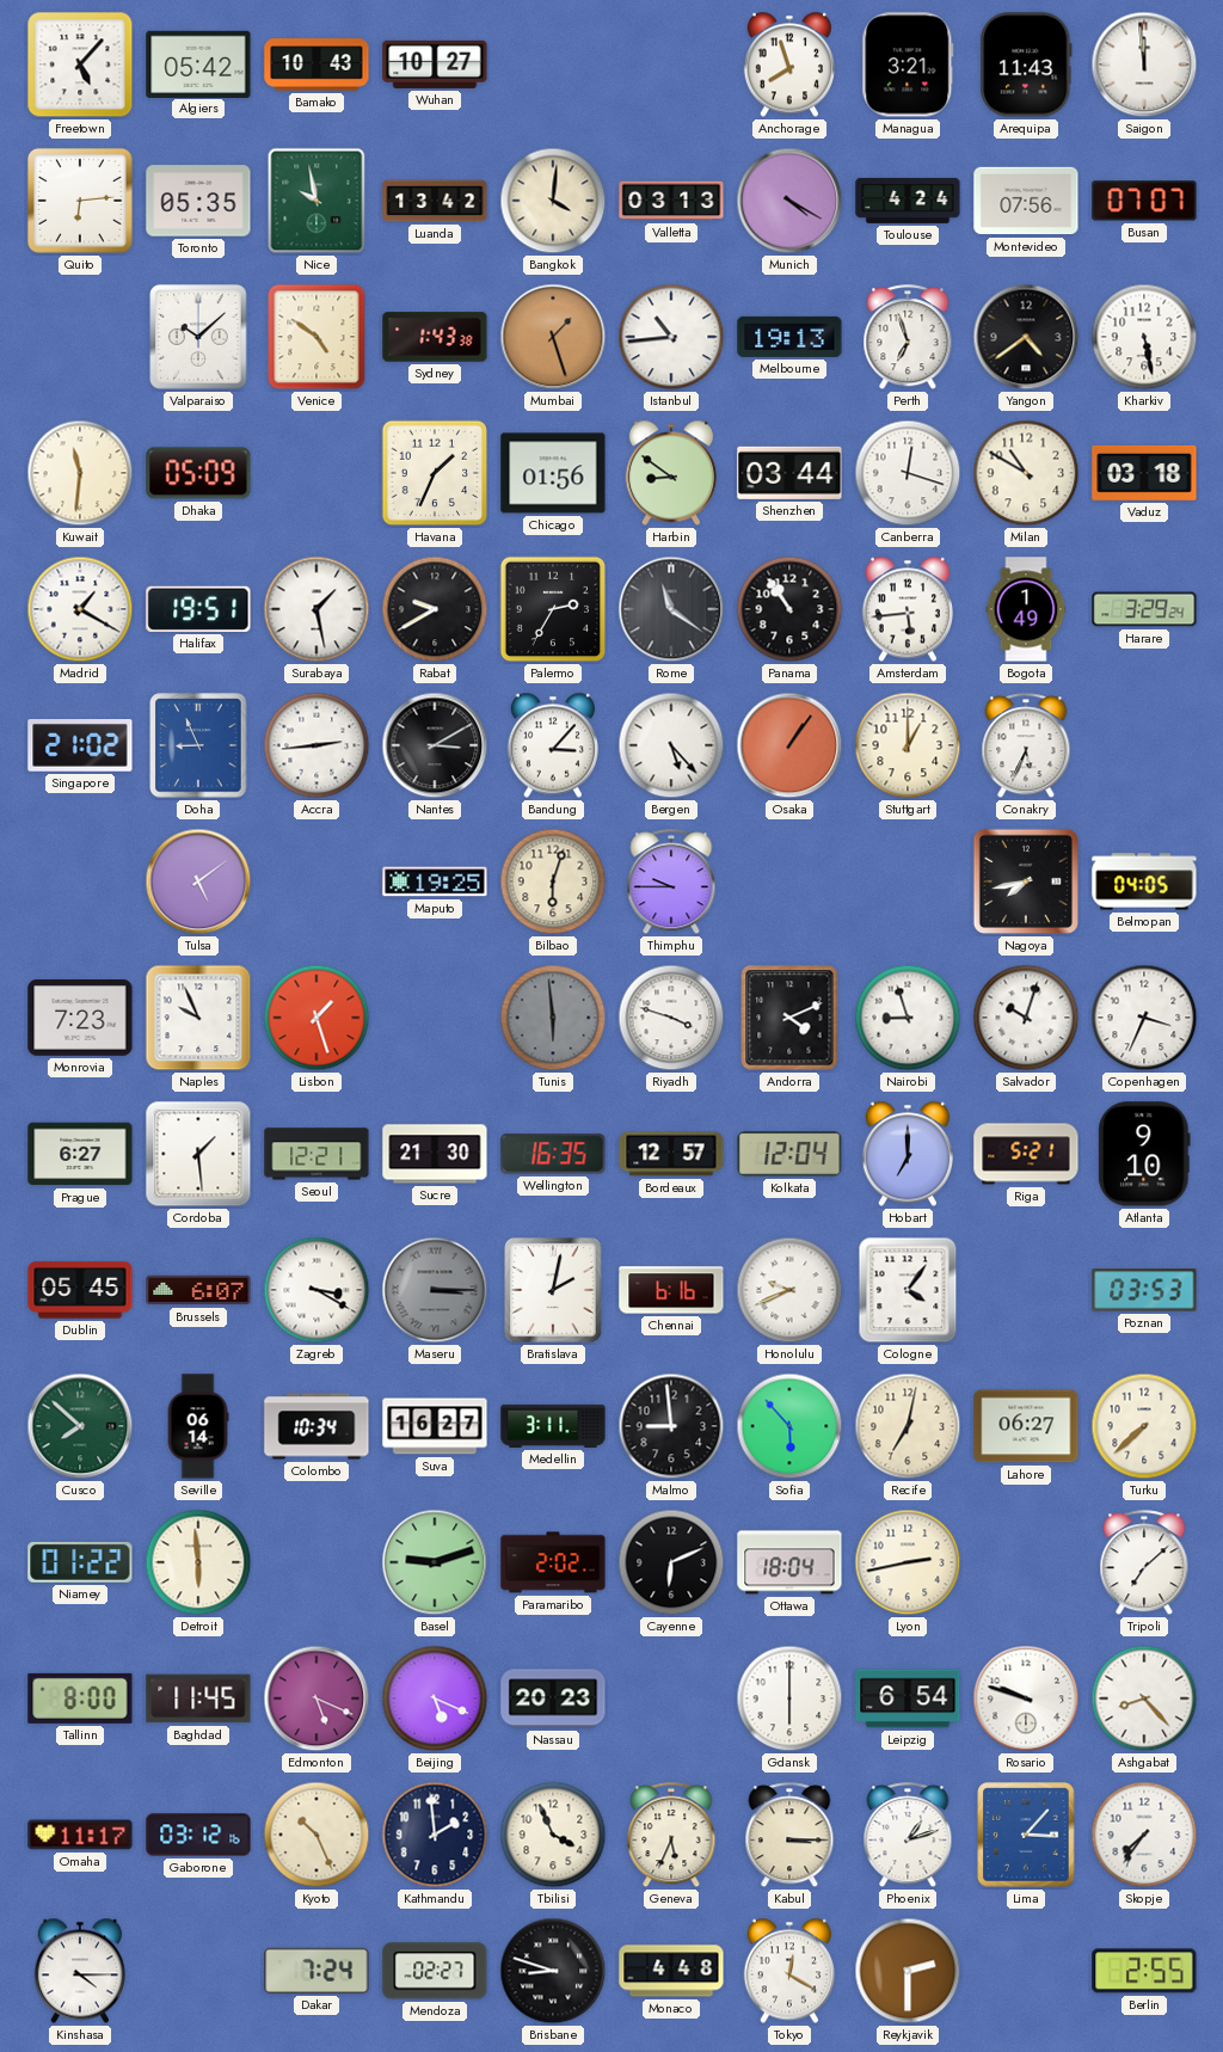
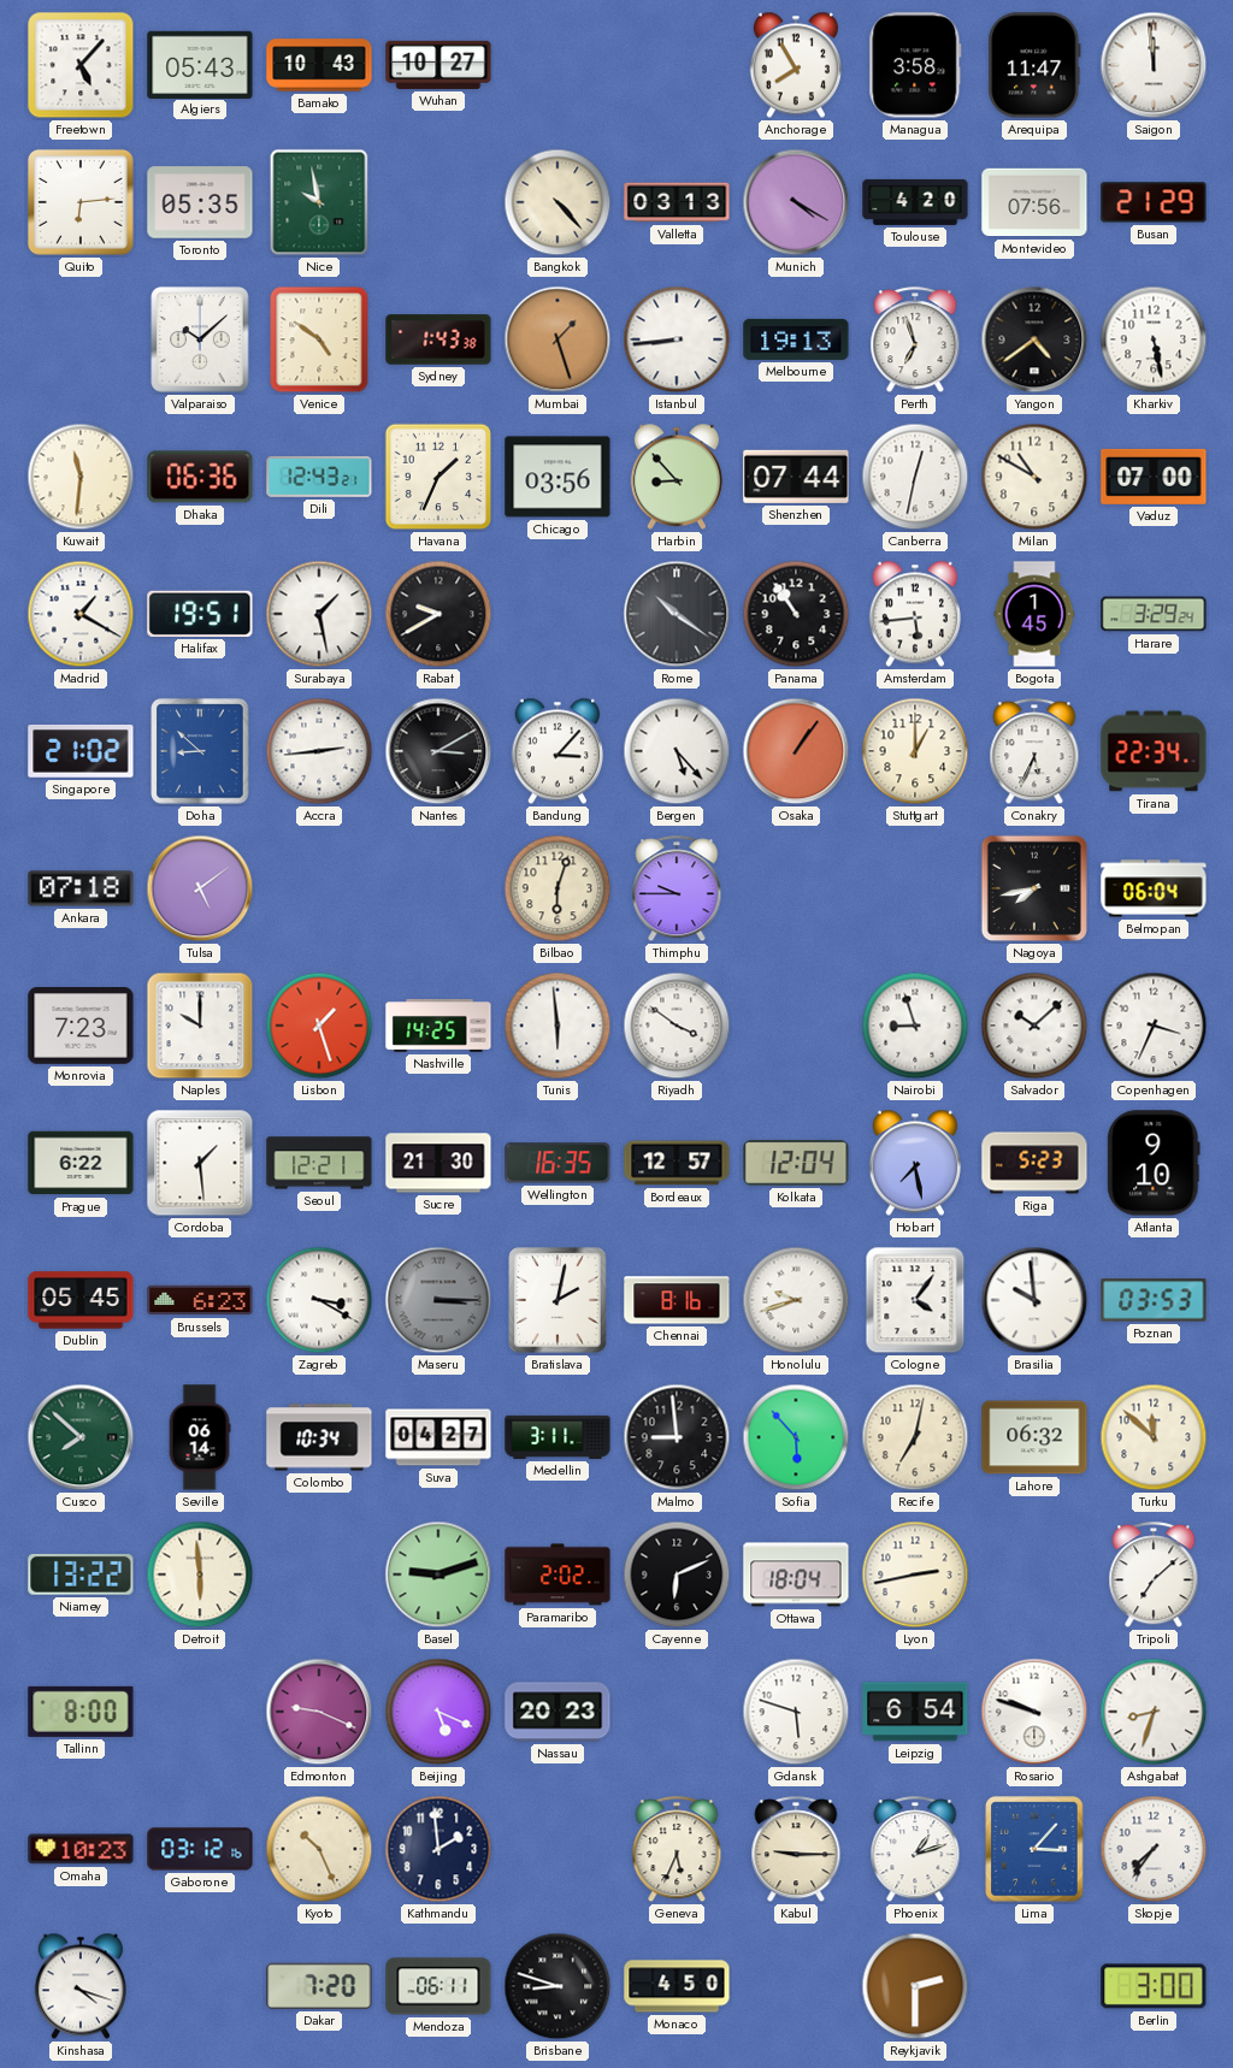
Algiers: 05:42 -> 05:43
Anchorage: 7:57 -> 7:55
Managua: 3:21 -> 3:58
Arequipa: 11:43 -> 11:47
Luanda: 13:42 -> none
Bangkok: 4:01 -> 4:23
Toulouse: 4:24 -> 4:20
Busan: 07:07 -> 21:29
Istanbul: 10:44 -> 8:44
Dhaka: 05:09 -> 06:36
Dili: none -> 12:43
Chicago: 01:56 -> 03:56
Harbin: 8:51 -> 8:53
Shenzhen: 03:44 -> 07:44
Canberra: 12:18 -> 12:32
Vaduz: 03:18 -> 07:00
Palermo: 2:35 -> none
Rome: 11:21 -> 10:21
Bogota: 1:49 -> 1:45
Doha: 8:56 -> 8:52
Tirana: none -> 22:34
Ankara: none -> 07:18
Maputo: 19:25 -> none
Belmopan: 04:05 -> 06:04
Naples: 9:56 -> 10:00
Nashville: none -> 14:25
Tunis dial: grey -> white
Riyadh: 3:48 -> 3:51
Andorra: 4:11 -> none
Salvador: 10:03 -> 10:08
Prague: 6:27 -> 6:22
Hobart: 7:00 -> 7:28
Riga: 5:21 -> 5:23
Brussels: 6:07 -> 6:23
Chennai: 6:16 -> 8:16
Honolulu: 9:41 -> 9:42
Brasilia: none -> 9:59
Suva: 16:27 -> 04:27
Lahore: 06:27 -> 06:32
Turku: 7:38 -> 11:52
Niamey: 01:22 -> 13:22
Baghdad: 11:45 -> none
Edmonton: 5:19 -> 9:19
Gdansk: 6:00 -> 5:48
Ashgabat: 8:23 -> 8:33
Omaha: 11:17 -> 10:23
Tbilisi: 3:56 -> none
Kabul: 3:15 -> 9:15
Kinshasa: 4:15 -> 4:18
Dakar: 7:24 -> 7:20
Mendoza: 02:27 -> 06:11
Monaco: 4:48 -> 4:50
Tokyo: 12:20 -> none
Berlin: 2:55 -> 3:00
